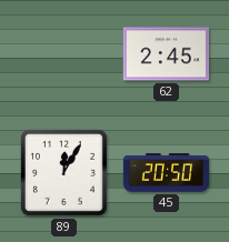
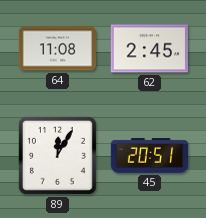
64: none -> 11:08
45: 20:50 -> 20:51
